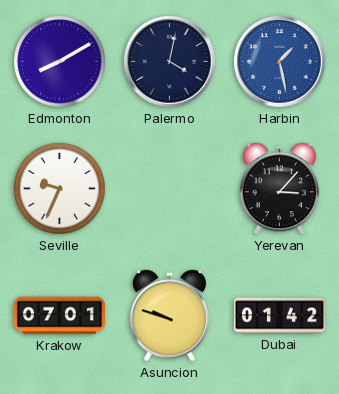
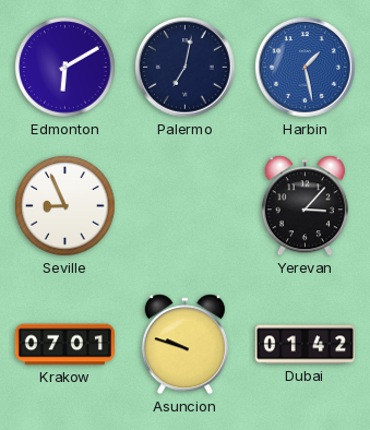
Edmonton: 8:10 -> 6:10
Palermo: 4:02 -> 7:02
Seville: 9:34 -> 8:56
